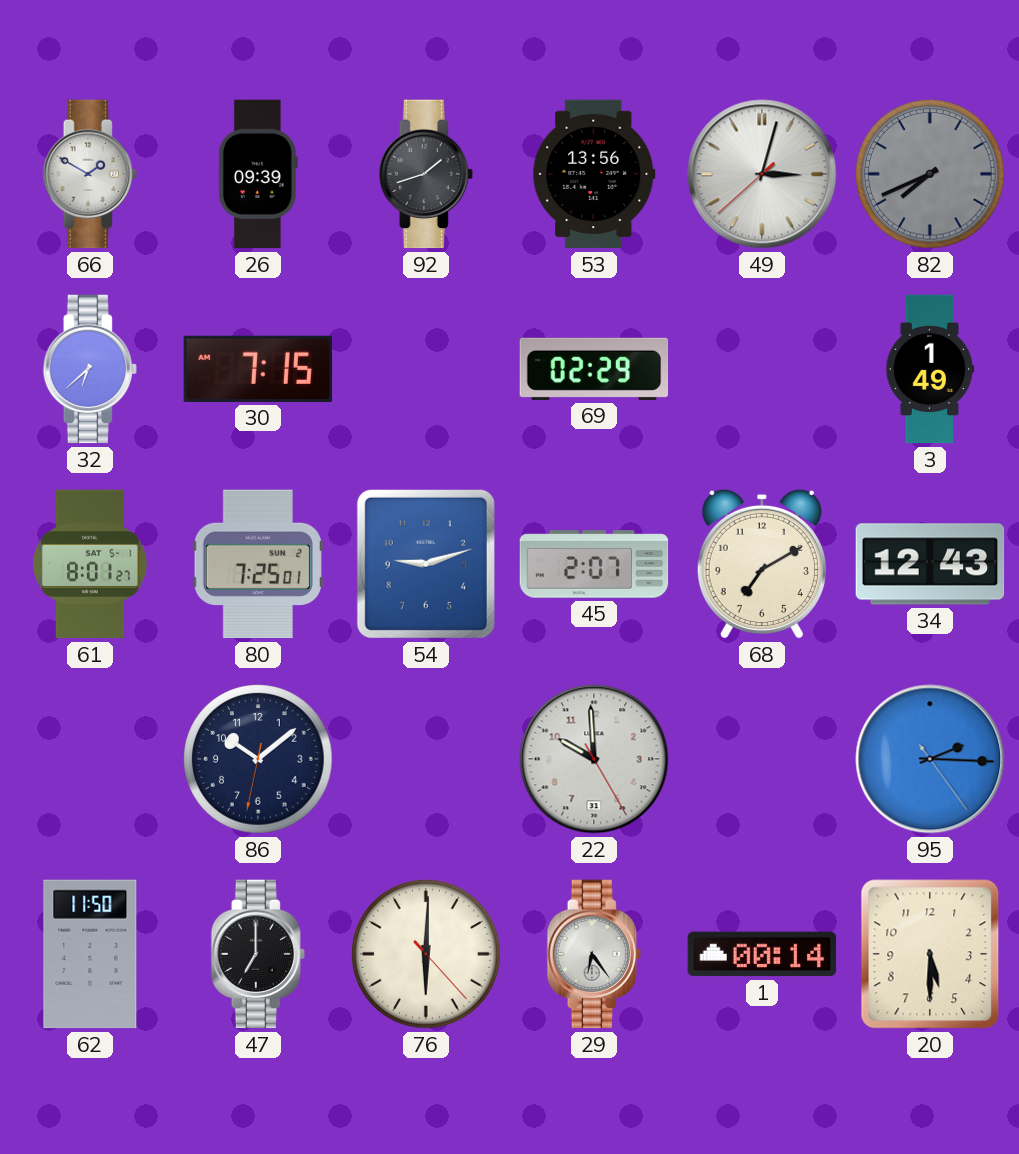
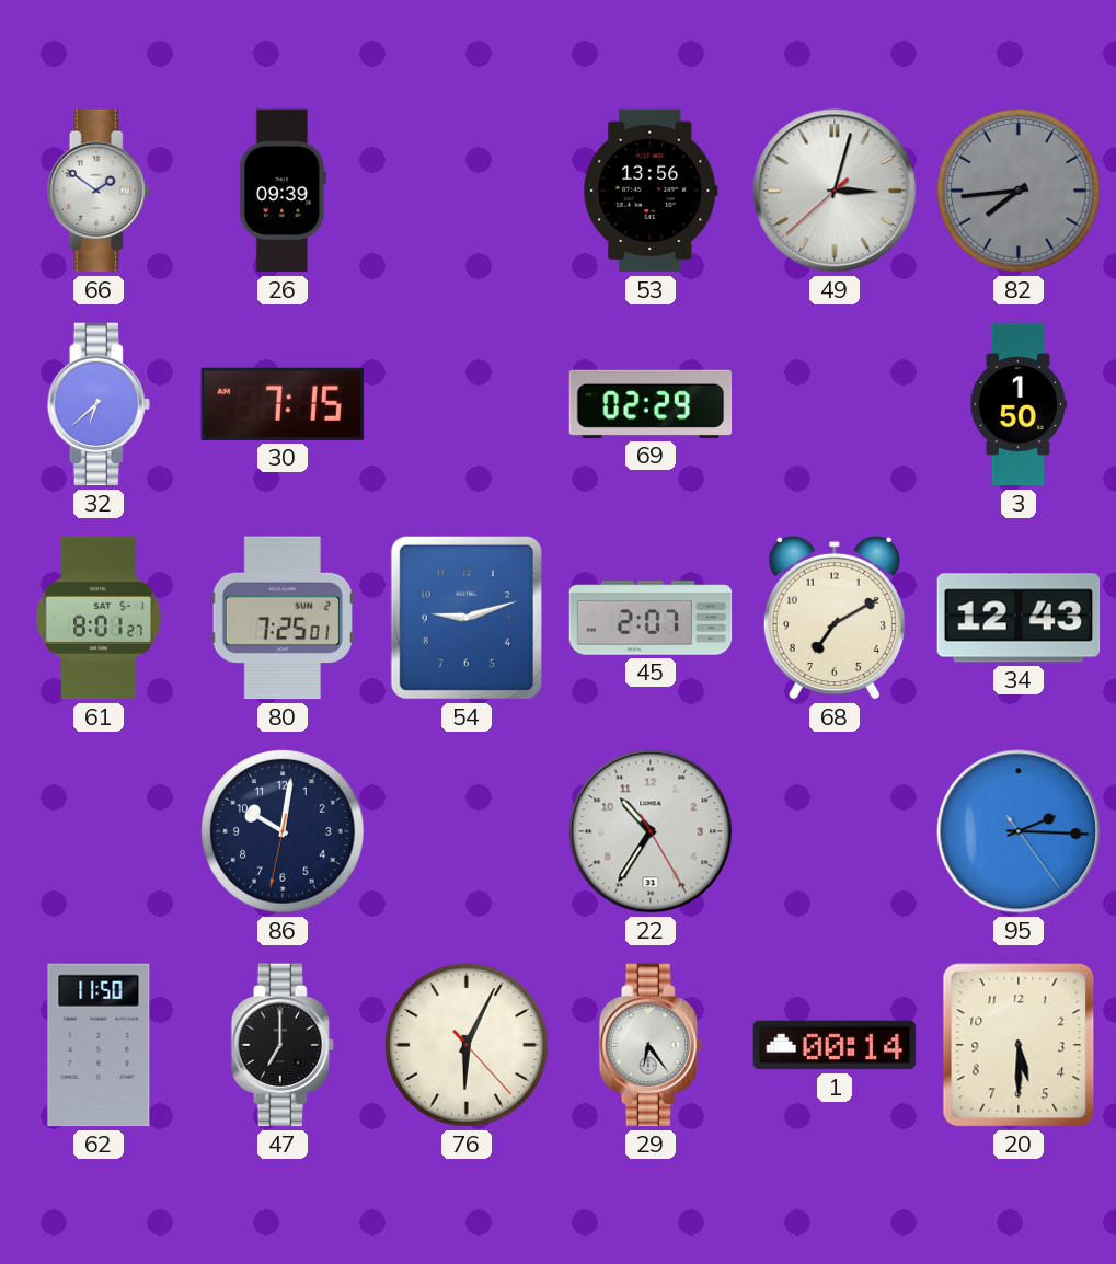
66: 1:50 -> 1:51
92: 1:42 -> none
82: 7:41 -> 7:44
3: 1:49 -> 1:50
86: 10:08 -> 10:01
22: 9:59 -> 10:35
76: 6:00 -> 6:04
